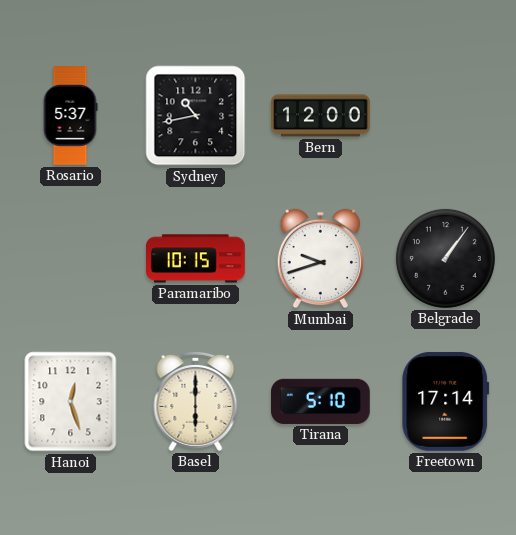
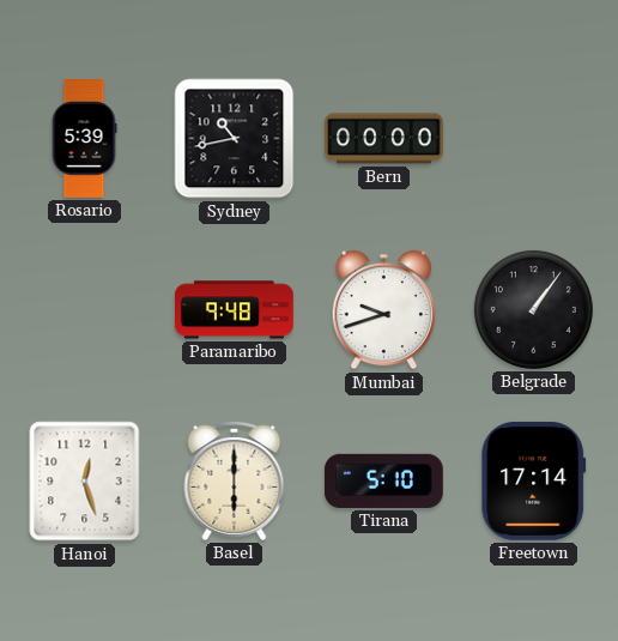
Rosario: 5:37 -> 5:39
Bern: 12:00 -> 00:00
Paramaribo: 10:15 -> 9:48
